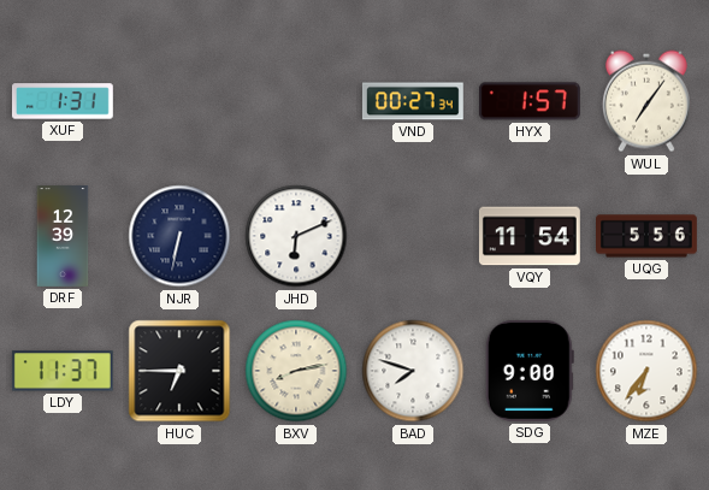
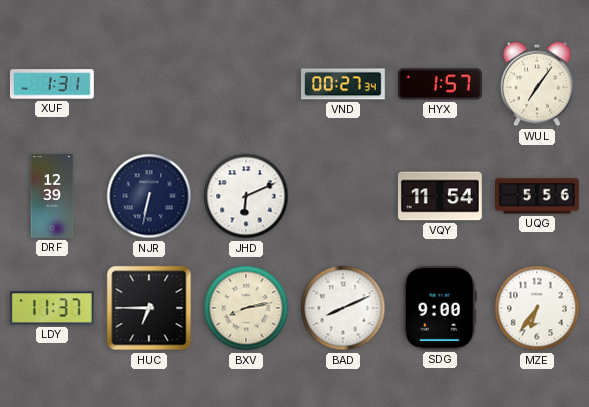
BAD: 7:48 -> 8:11
